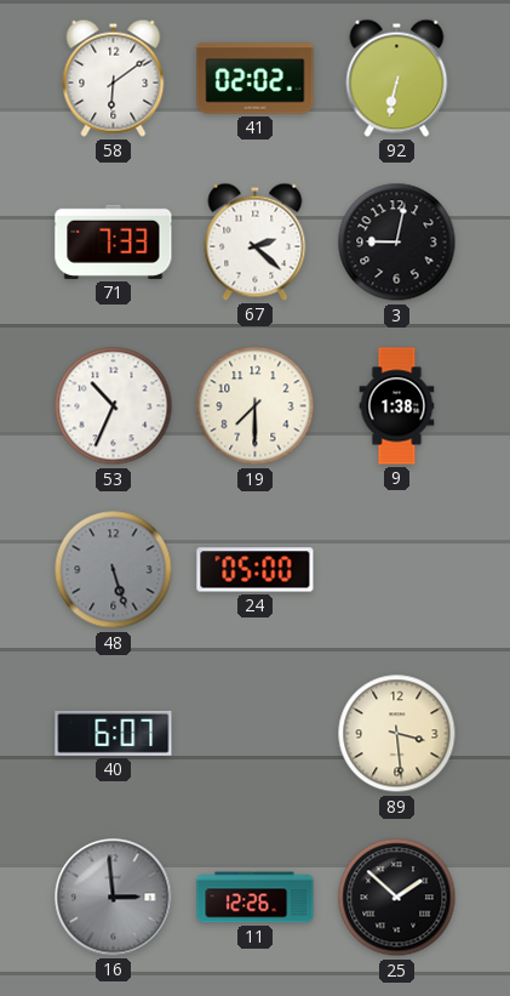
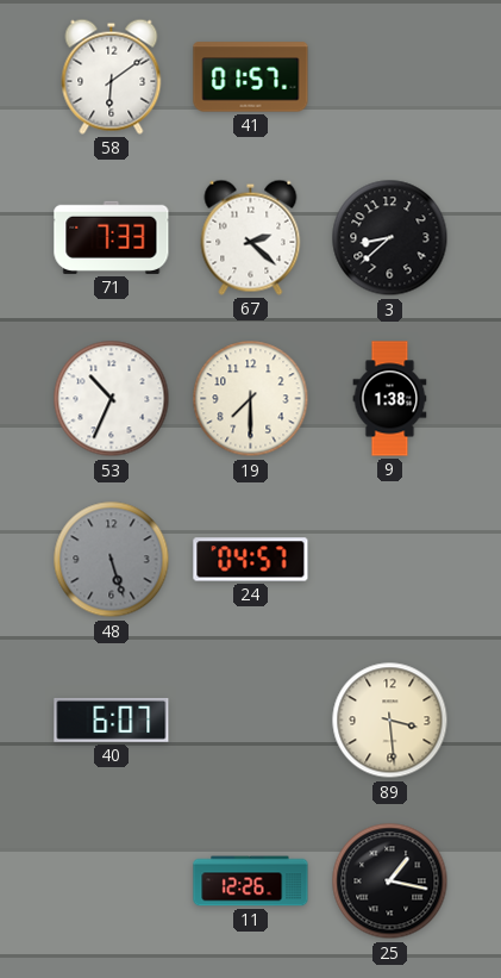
41: 02:02 -> 01:57
92: 6:32 -> none
3: 9:02 -> 8:38
24: 05:00 -> 04:57
16: 2:59 -> none
25: 1:52 -> 1:17
